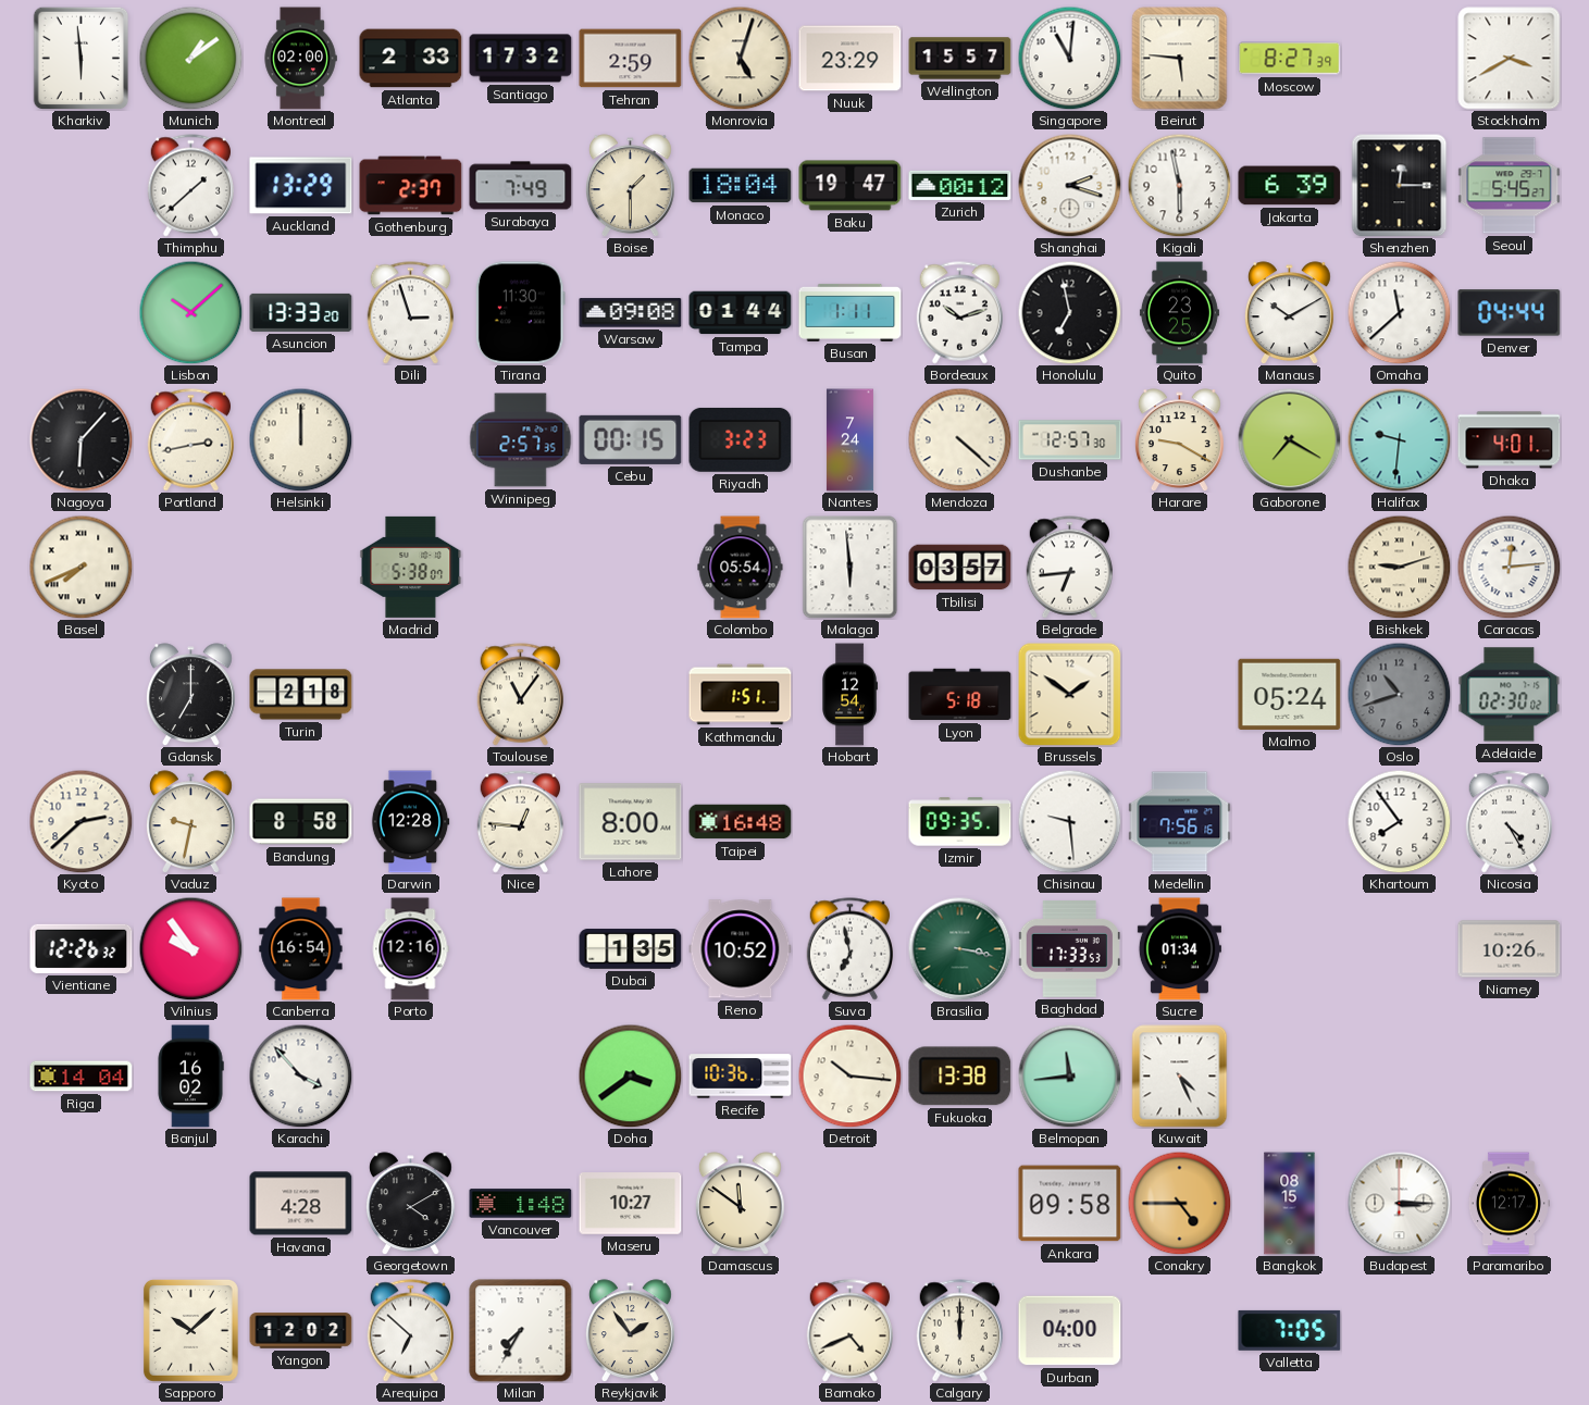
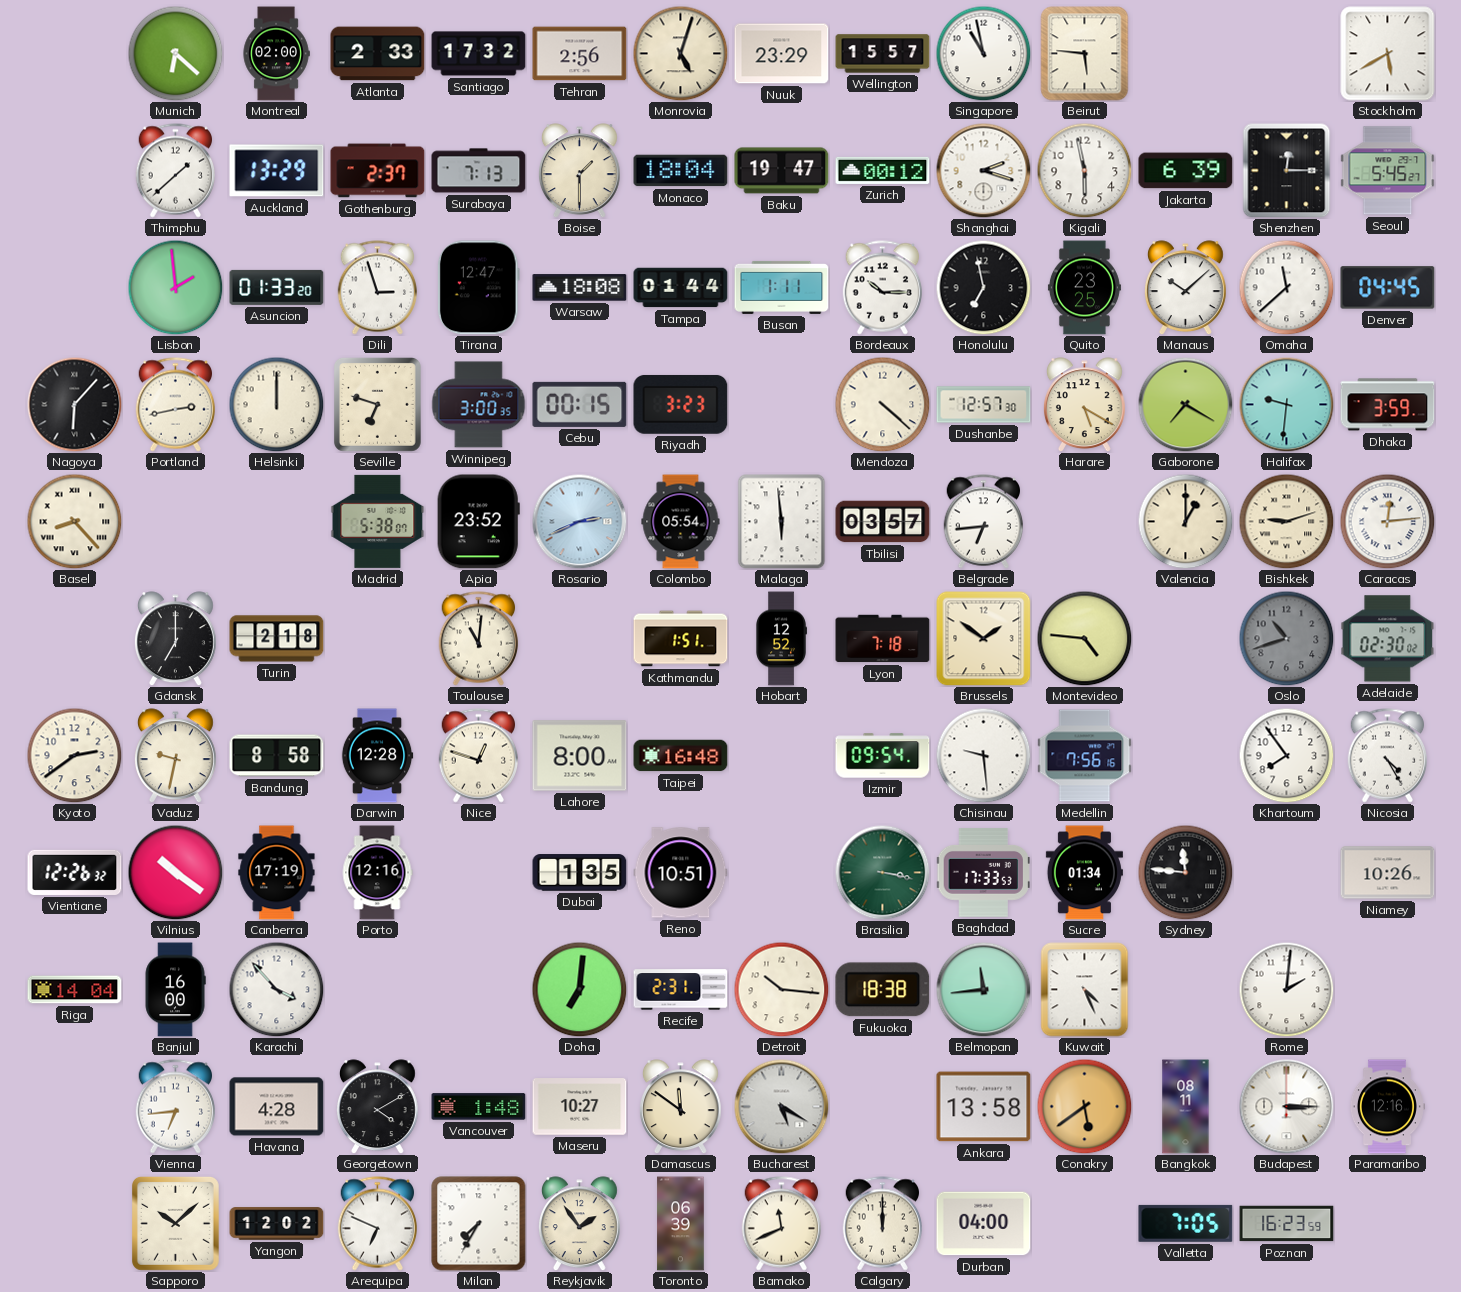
Kharkiv: 5:59 -> none
Munich: 1:09 -> 6:22
Tehran: 2:59 -> 2:56
Singapore: 11:01 -> 10:58
Moscow: 8:27 -> none
Stockholm: 3:40 -> 5:40
Surabaya: 7:49 -> 7:13
Lisbon: 10:08 -> 1:59
Asuncion: 13:33 -> 01:33
Tirana: 11:30 -> 12:47
Warsaw: 09:08 -> 18:08
Bordeaux: 10:12 -> 10:15
Manaus: 10:10 -> 10:08
Denver: 04:44 -> 04:45
Seville: none -> 6:48
Winnipeg: 2:57 -> 3:00
Nantes: 7:24 -> none
Harare: 9:20 -> 5:20
Dhaka: 4:01 -> 3:59
Basel: 7:41 -> 8:23
Apia: none -> 23:52
Rosario: none -> 2:41
Valencia: none -> 1:00
Toulouse: 11:06 -> 11:01
Hobart: 12:54 -> 12:52
Lyon: 5:18 -> 7:18
Montevideo: none -> 4:46
Malmo: 05:24 -> none
Kyoto: 2:38 -> 2:39
Nice: 12:46 -> 12:48
Izmir: 09:35 -> 09:54
Vilnius: 9:54 -> 10:21
Canberra: 16:54 -> 17:19
Reno: 10:52 -> 10:51
Suva: 6:58 -> none
Sydney: none -> 11:46
Banjul: 16:02 -> 16:00
Doha: 3:39 -> 7:01
Recife: 10:36 -> 2:31
Fukuoka: 13:38 -> 18:38
Rome: none -> 2:01
Vienna: none -> 6:44
Bucharest: none -> 5:20
Ankara: 09:58 -> 13:58
Conakry: 4:45 -> 5:39
Bangkok: 08:15 -> 08:11
Paramaribo: 12:17 -> 12:16
Arequipa: 6:52 -> 6:49
Toronto: none -> 06:39
Bamako: 4:41 -> 11:41
Poznan: none -> 16:23
